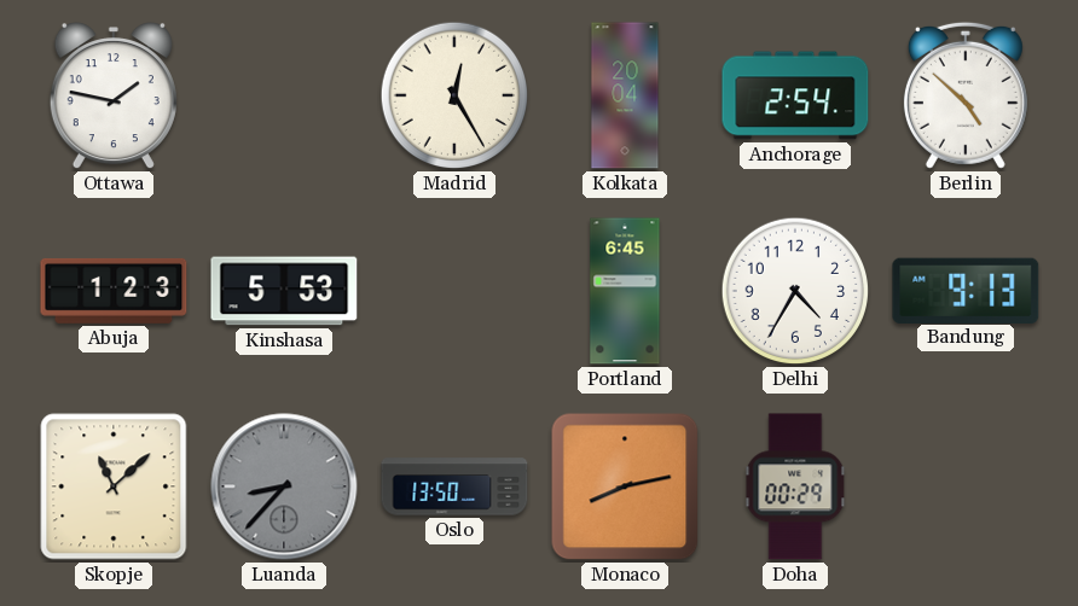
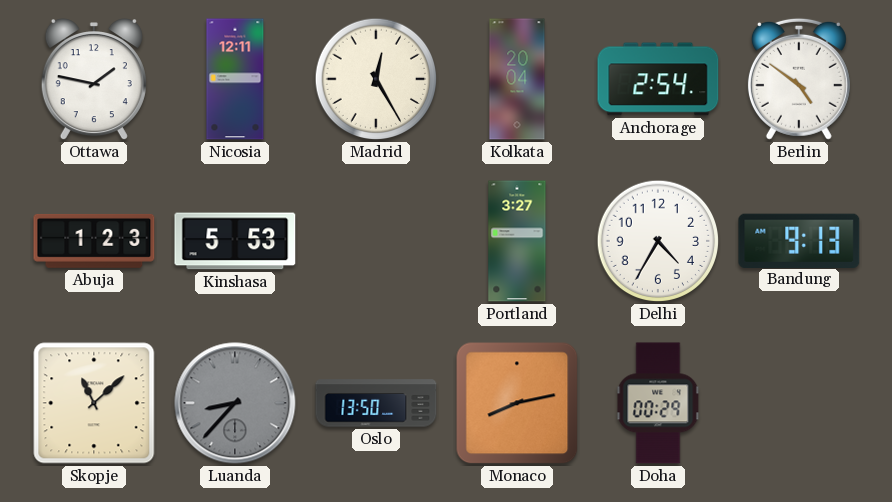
Nicosia: none -> 12:11
Berlin: 4:52 -> 4:51
Portland: 6:45 -> 3:27
